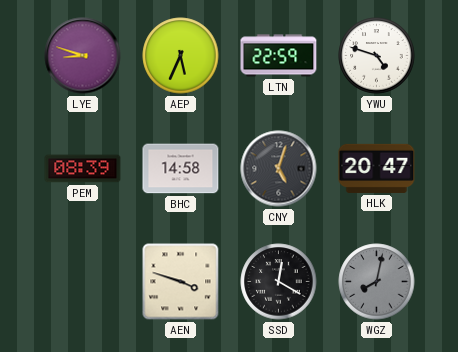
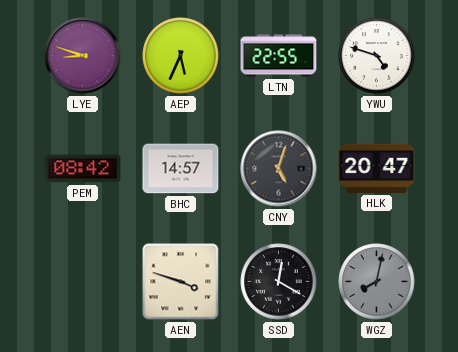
LTN: 22:59 -> 22:55
PEM: 08:39 -> 08:42
BHC: 14:58 -> 14:57
